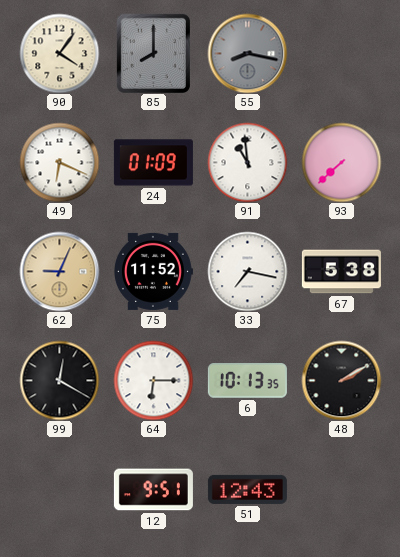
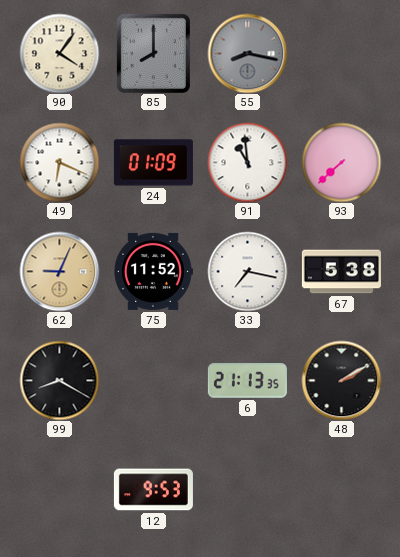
99: 12:20 -> 8:20
64: 6:15 -> none
6: 10:13 -> 21:13
12: 9:51 -> 9:53
51: 12:43 -> none
